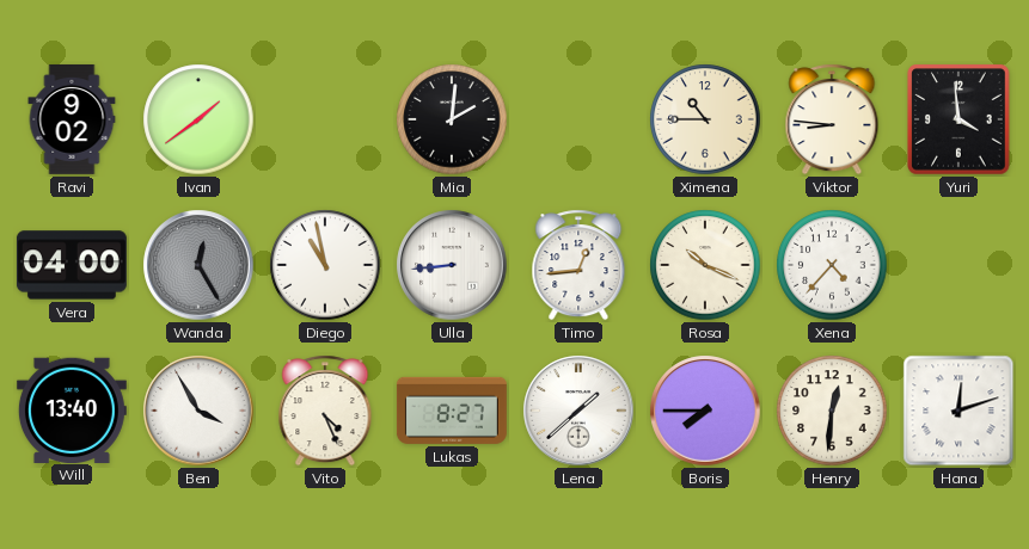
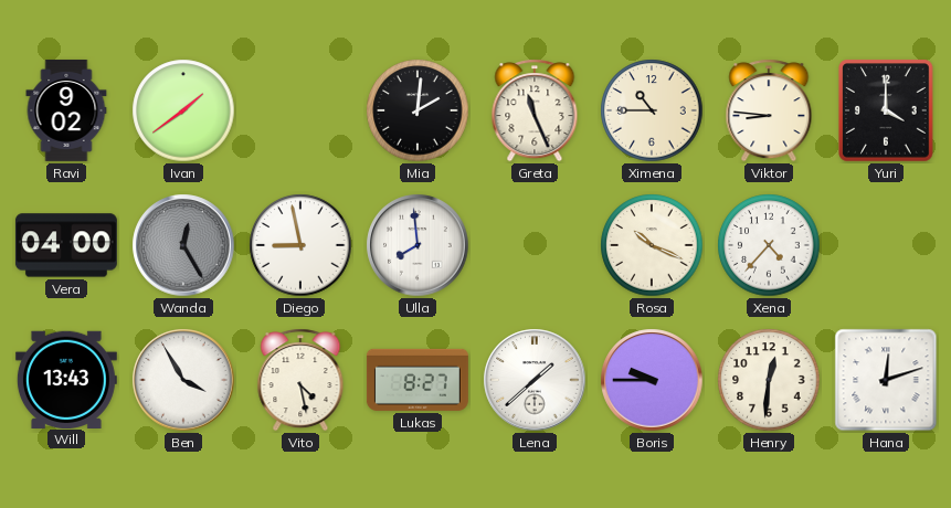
Greta: none -> 11:26
Yuri: 3:59 -> 4:00
Diego: 10:58 -> 8:58
Ulla: 8:44 -> 7:59
Timo: 12:44 -> none
Will: 13:40 -> 13:43
Vito: 4:26 -> 4:28
Boris: 7:45 -> 9:45
